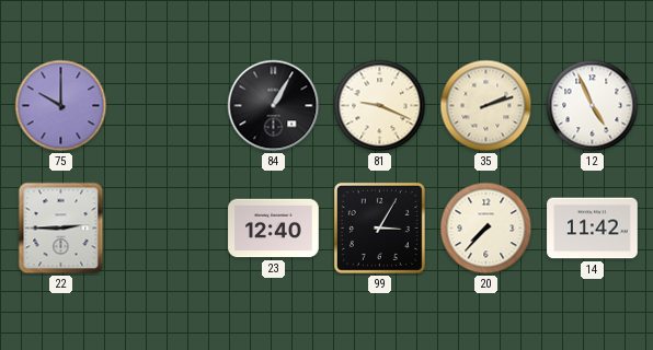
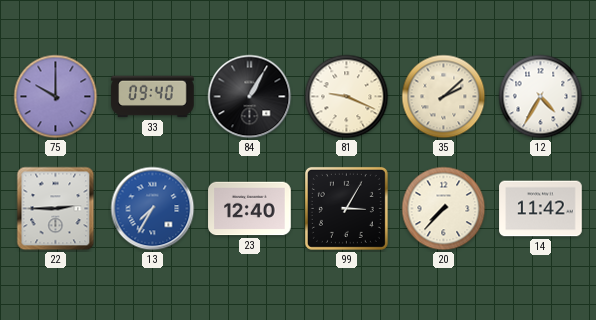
33: none -> 09:40
35: 2:12 -> 2:08
12: 4:56 -> 4:35
13: none -> 7:35
